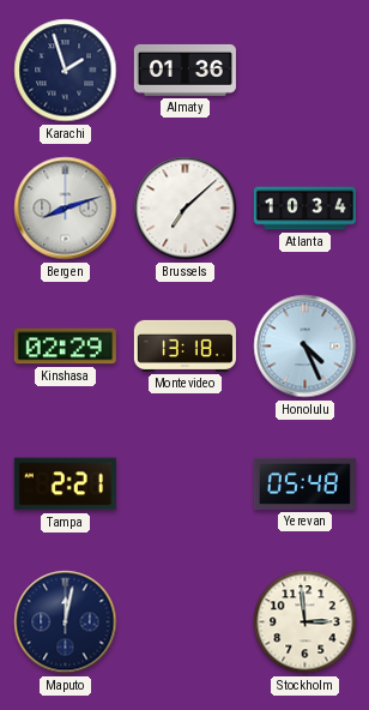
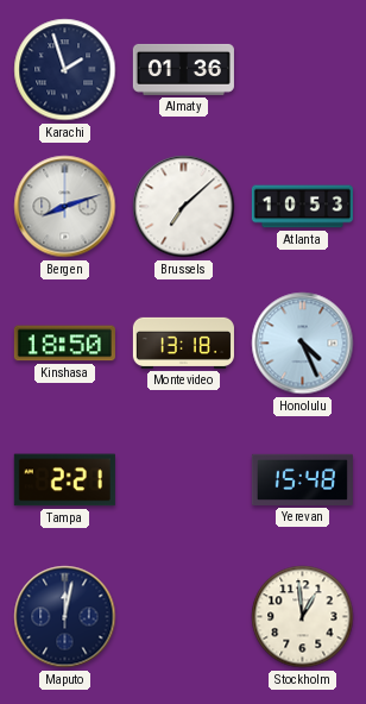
Atlanta: 10:34 -> 10:53
Kinshasa: 02:29 -> 18:50
Yerevan: 05:48 -> 15:48
Stockholm: 2:59 -> 12:59
